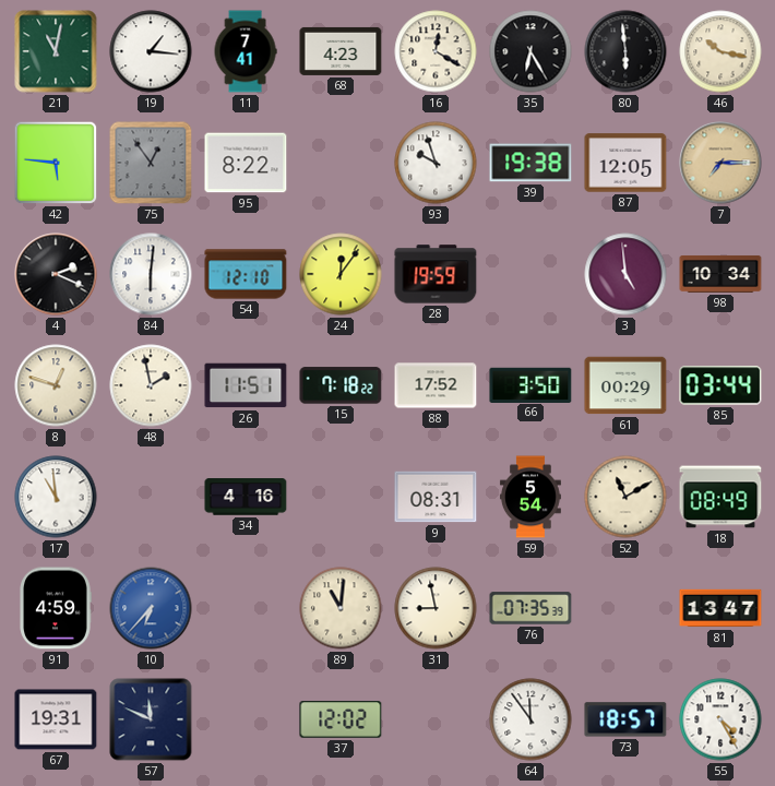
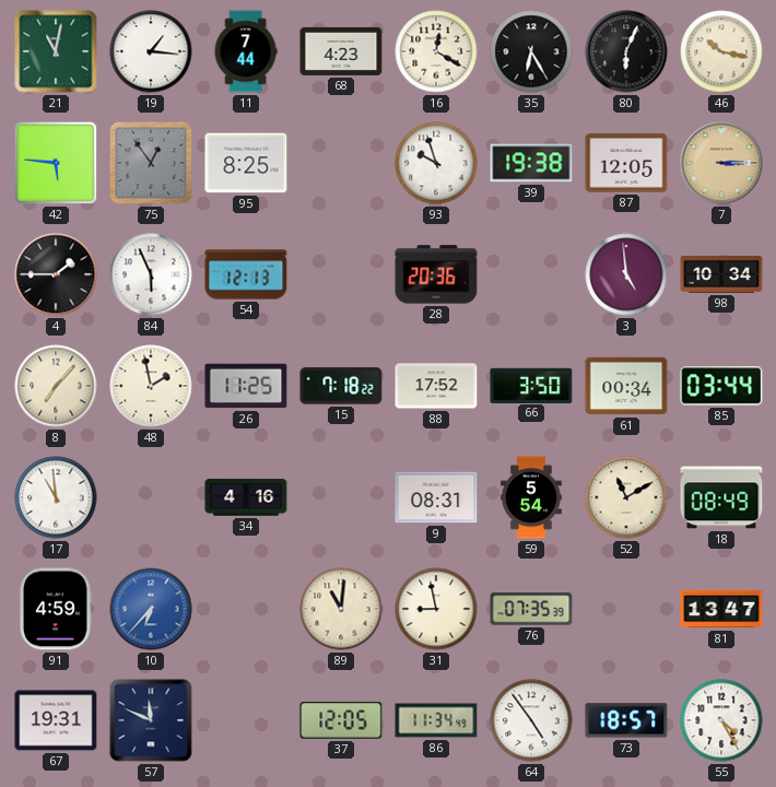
11: 7:41 -> 7:44
80: 5:59 -> 6:04
95: 8:22 -> 8:25
7: 7:15 -> 3:15
4: 2:19 -> 1:45
84: 6:01 -> 5:56
54: 12:10 -> 12:13
24: 12:06 -> none
28: 19:59 -> 20:36
8: 12:48 -> 7:07
26: 11:51 -> 11:25
61: 00:29 -> 00:34
37: 12:02 -> 12:05
86: none -> 11:34
64: 11:54 -> 4:54
